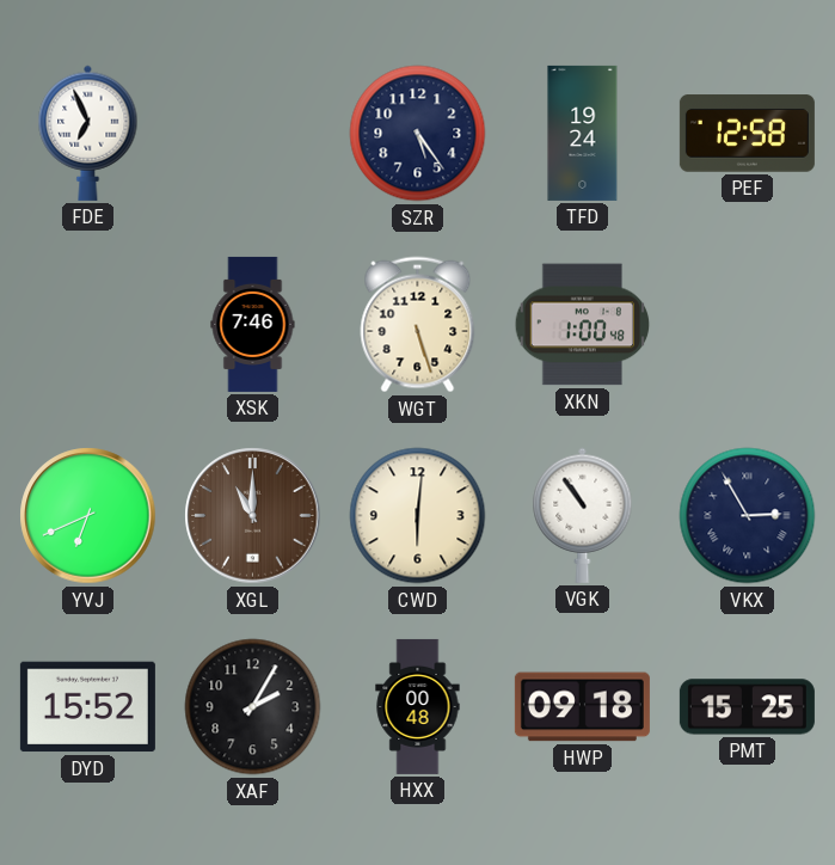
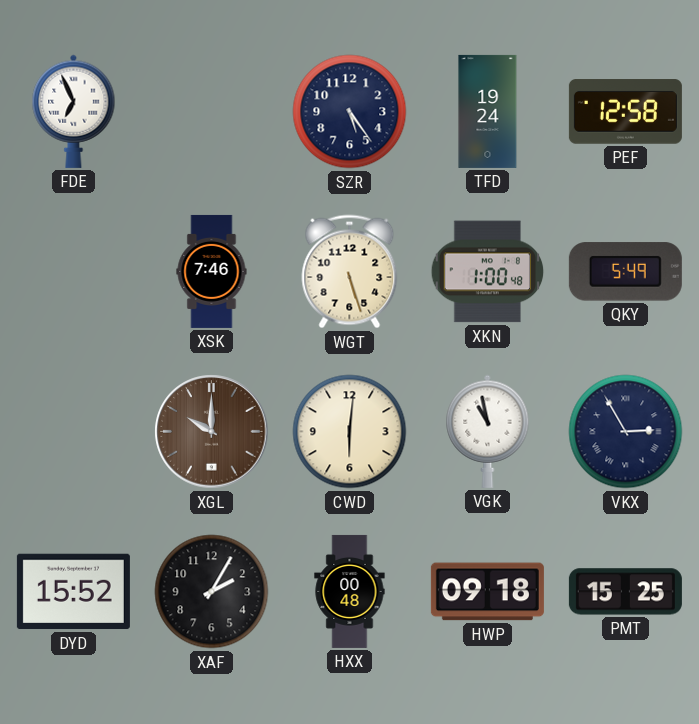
QKY: none -> 5:49
YVJ: 6:41 -> none
XGL: 11:00 -> 10:00
VGK: 10:54 -> 10:58
